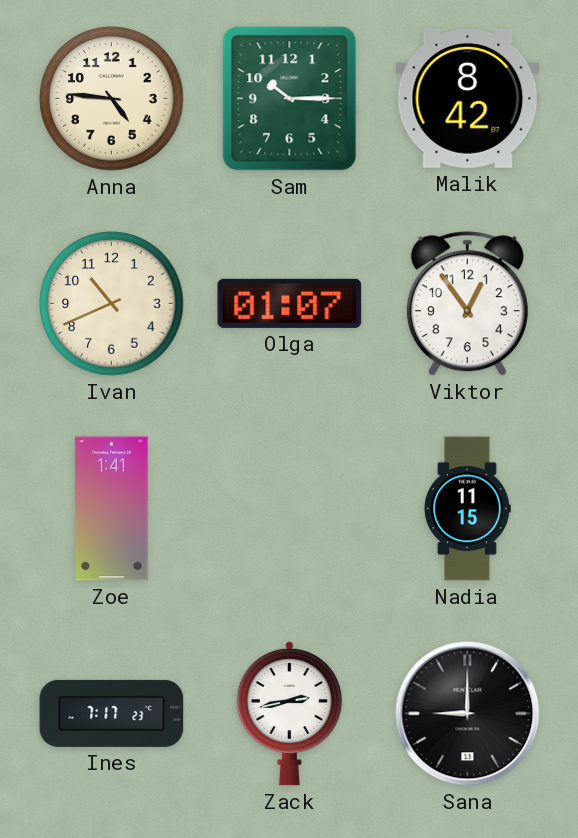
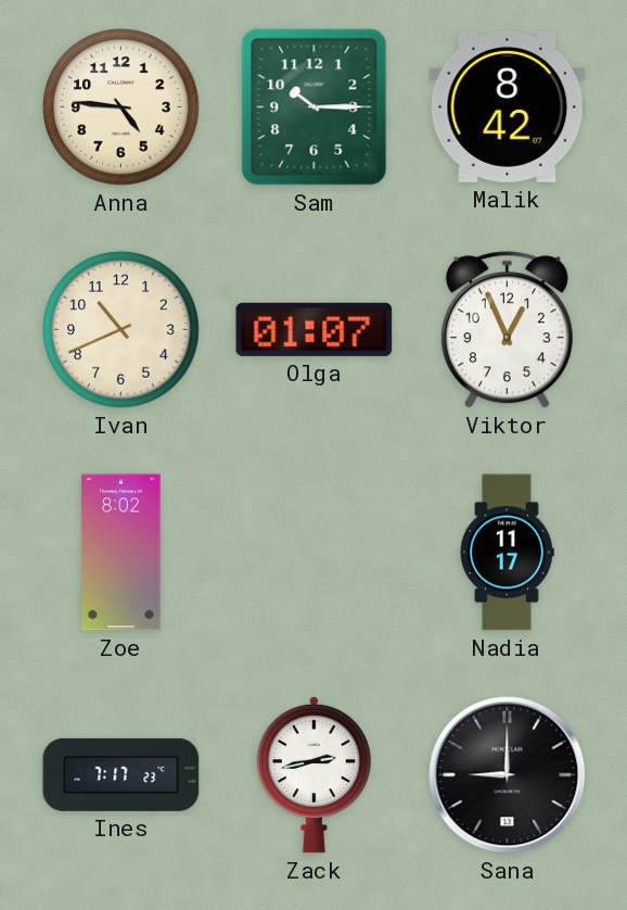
Viktor: 12:54 -> 12:56
Zoe: 1:41 -> 8:02
Nadia: 11:15 -> 11:17
